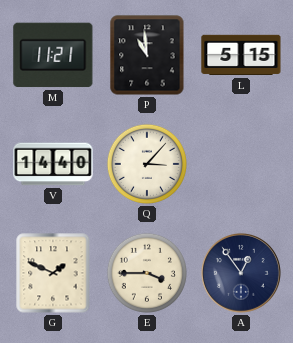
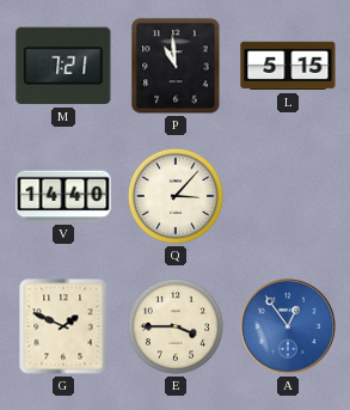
M: 11:21 -> 7:21
A dial: navy -> blue
